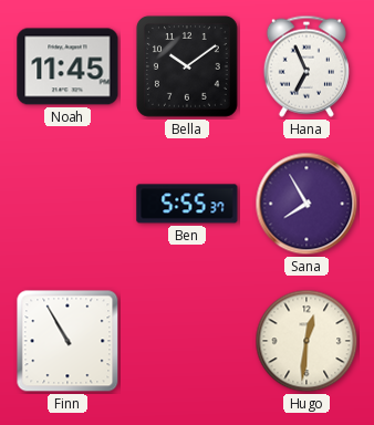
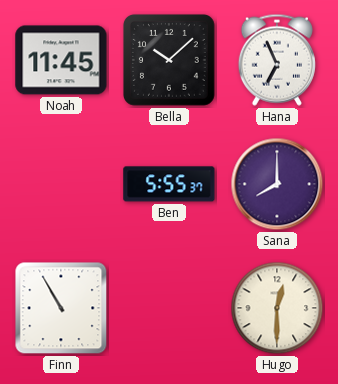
Bella: 10:09 -> 10:08
Sana: 7:55 -> 8:00
Hugo: 12:31 -> 12:30
